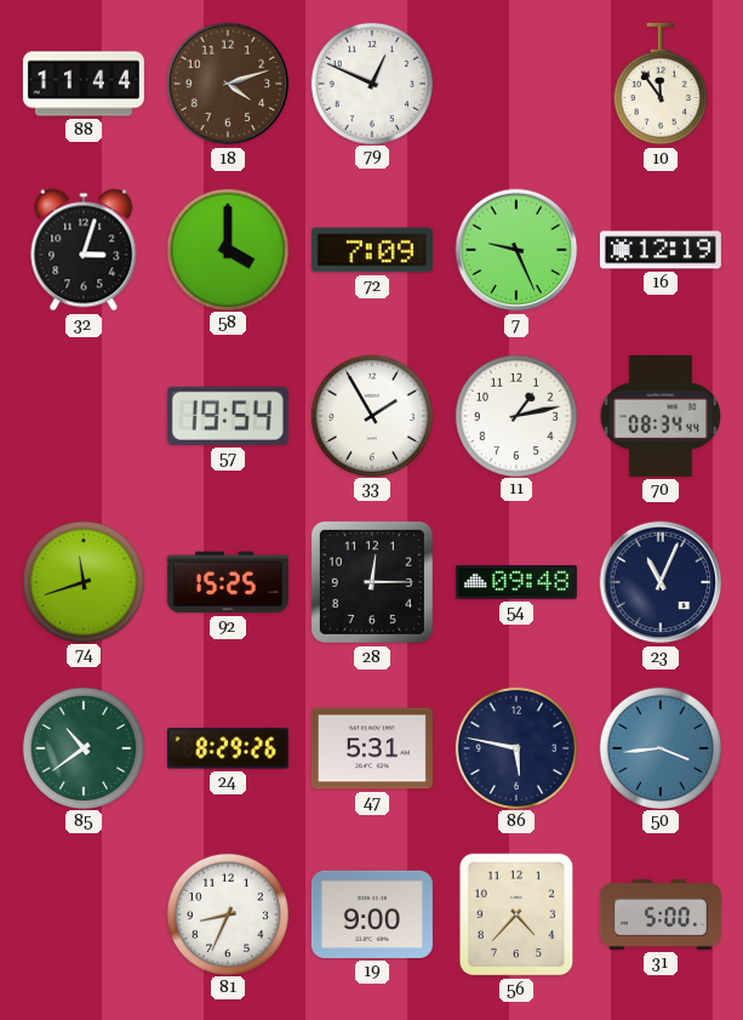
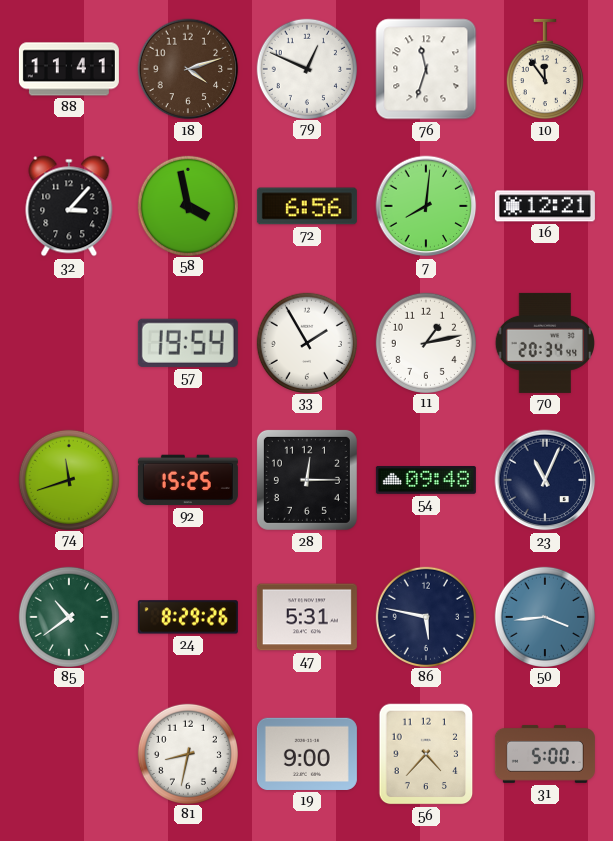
88: 11:44 -> 11:41
76: none -> 11:33
32: 3:03 -> 3:07
58: 4:00 -> 3:58
72: 7:09 -> 6:56
7: 9:26 -> 8:01
16: 12:19 -> 12:21
70: 08:34 -> 20:34
81: 8:34 -> 8:32
